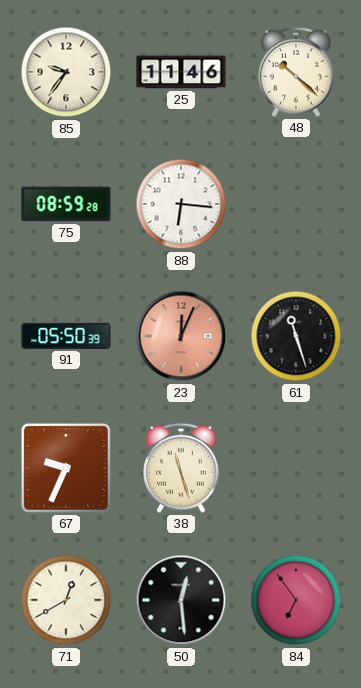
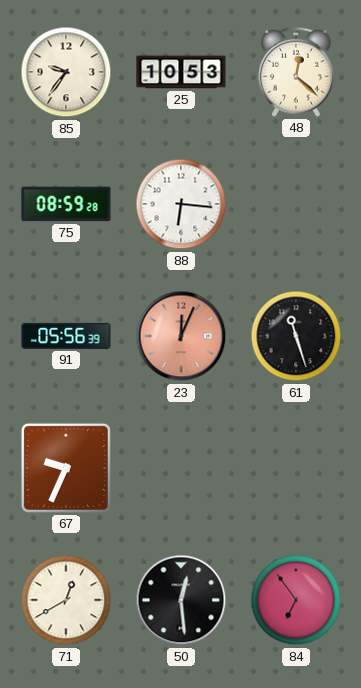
25: 11:46 -> 10:53
48: 10:22 -> 12:22
91: 05:50 -> 05:56
38: 11:27 -> none
